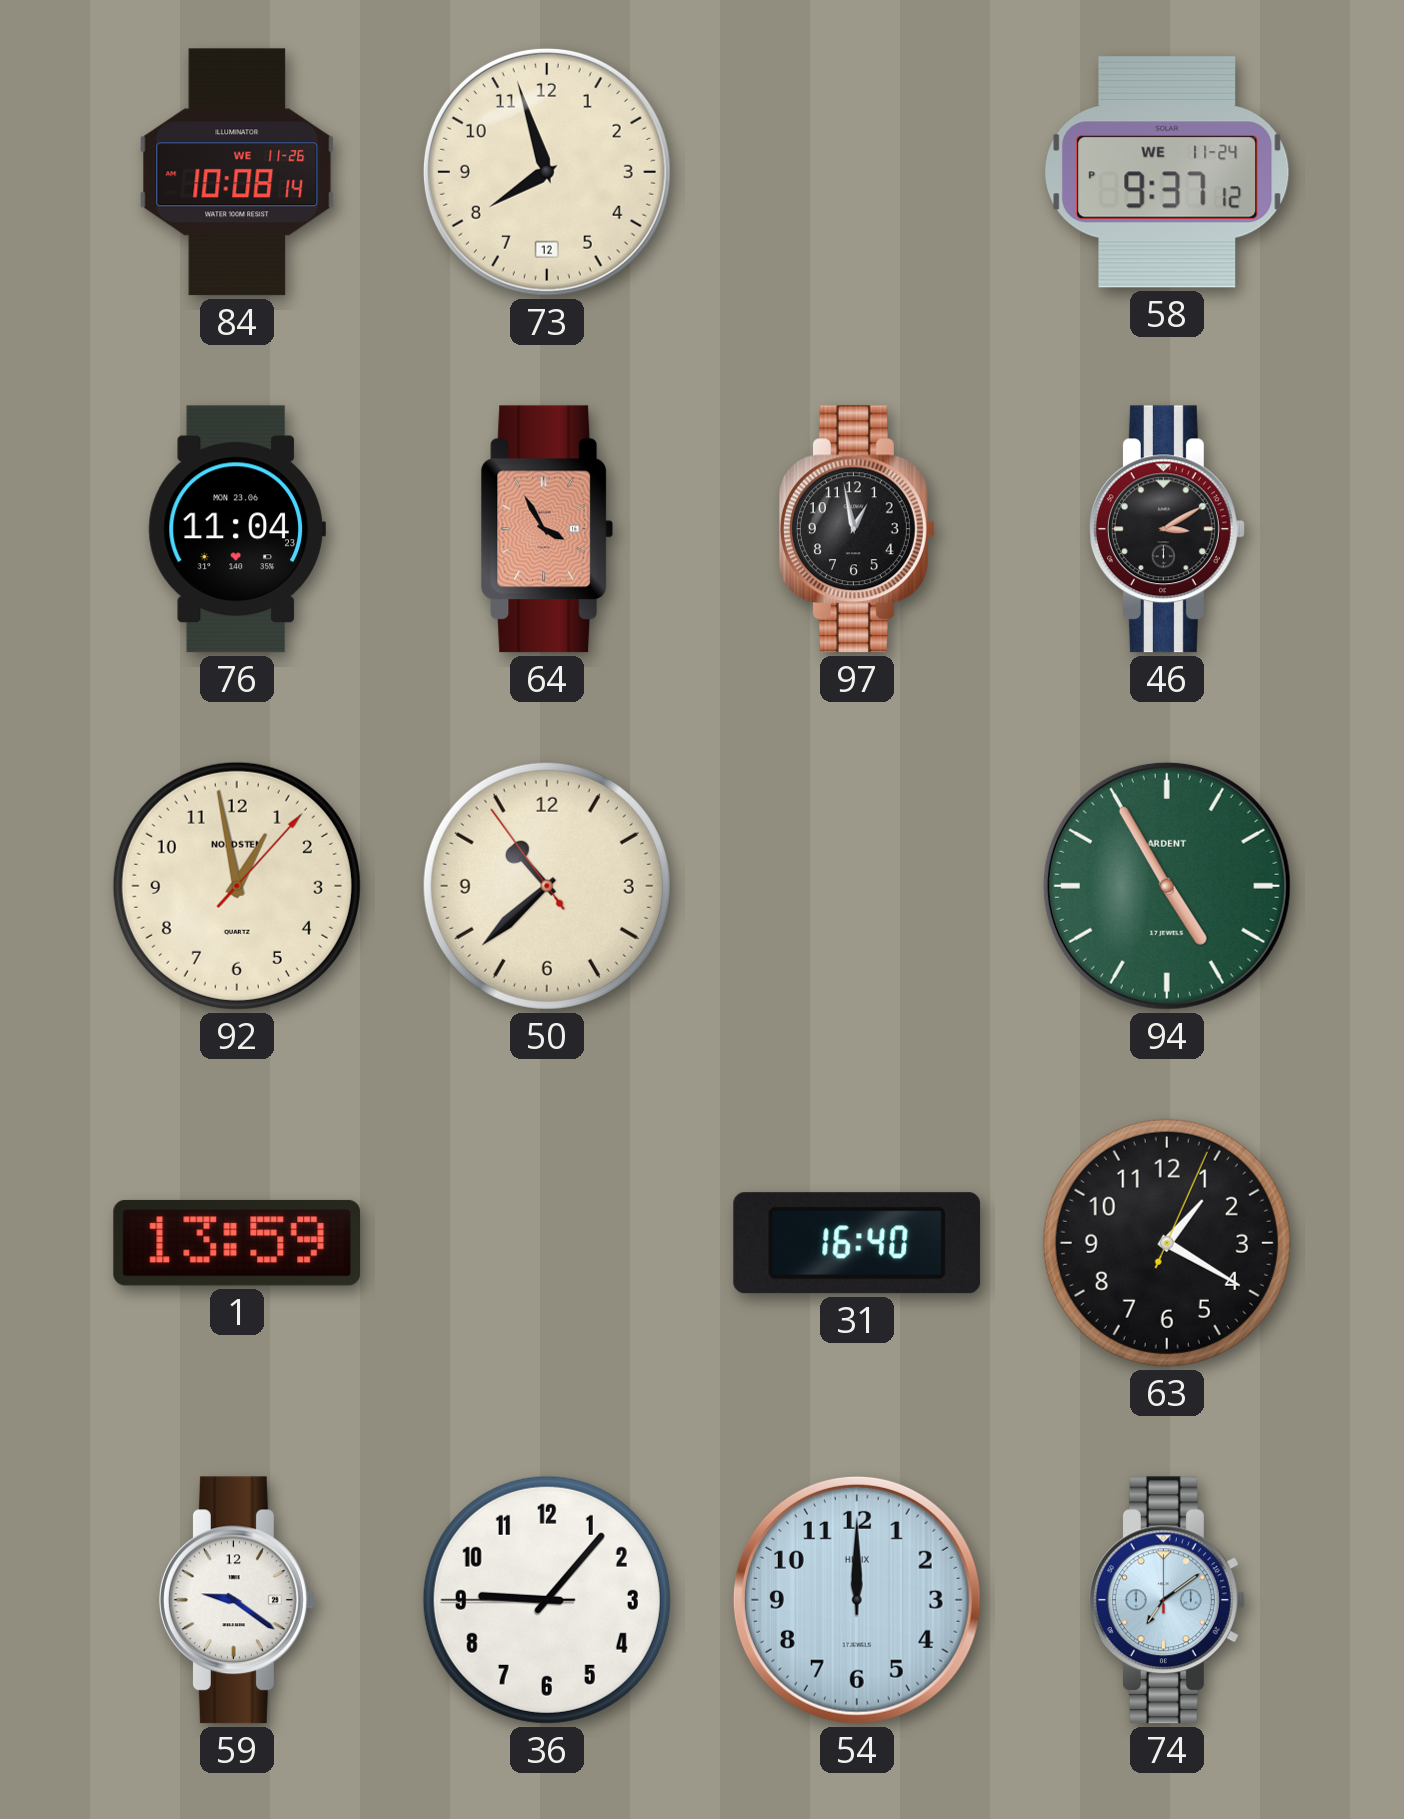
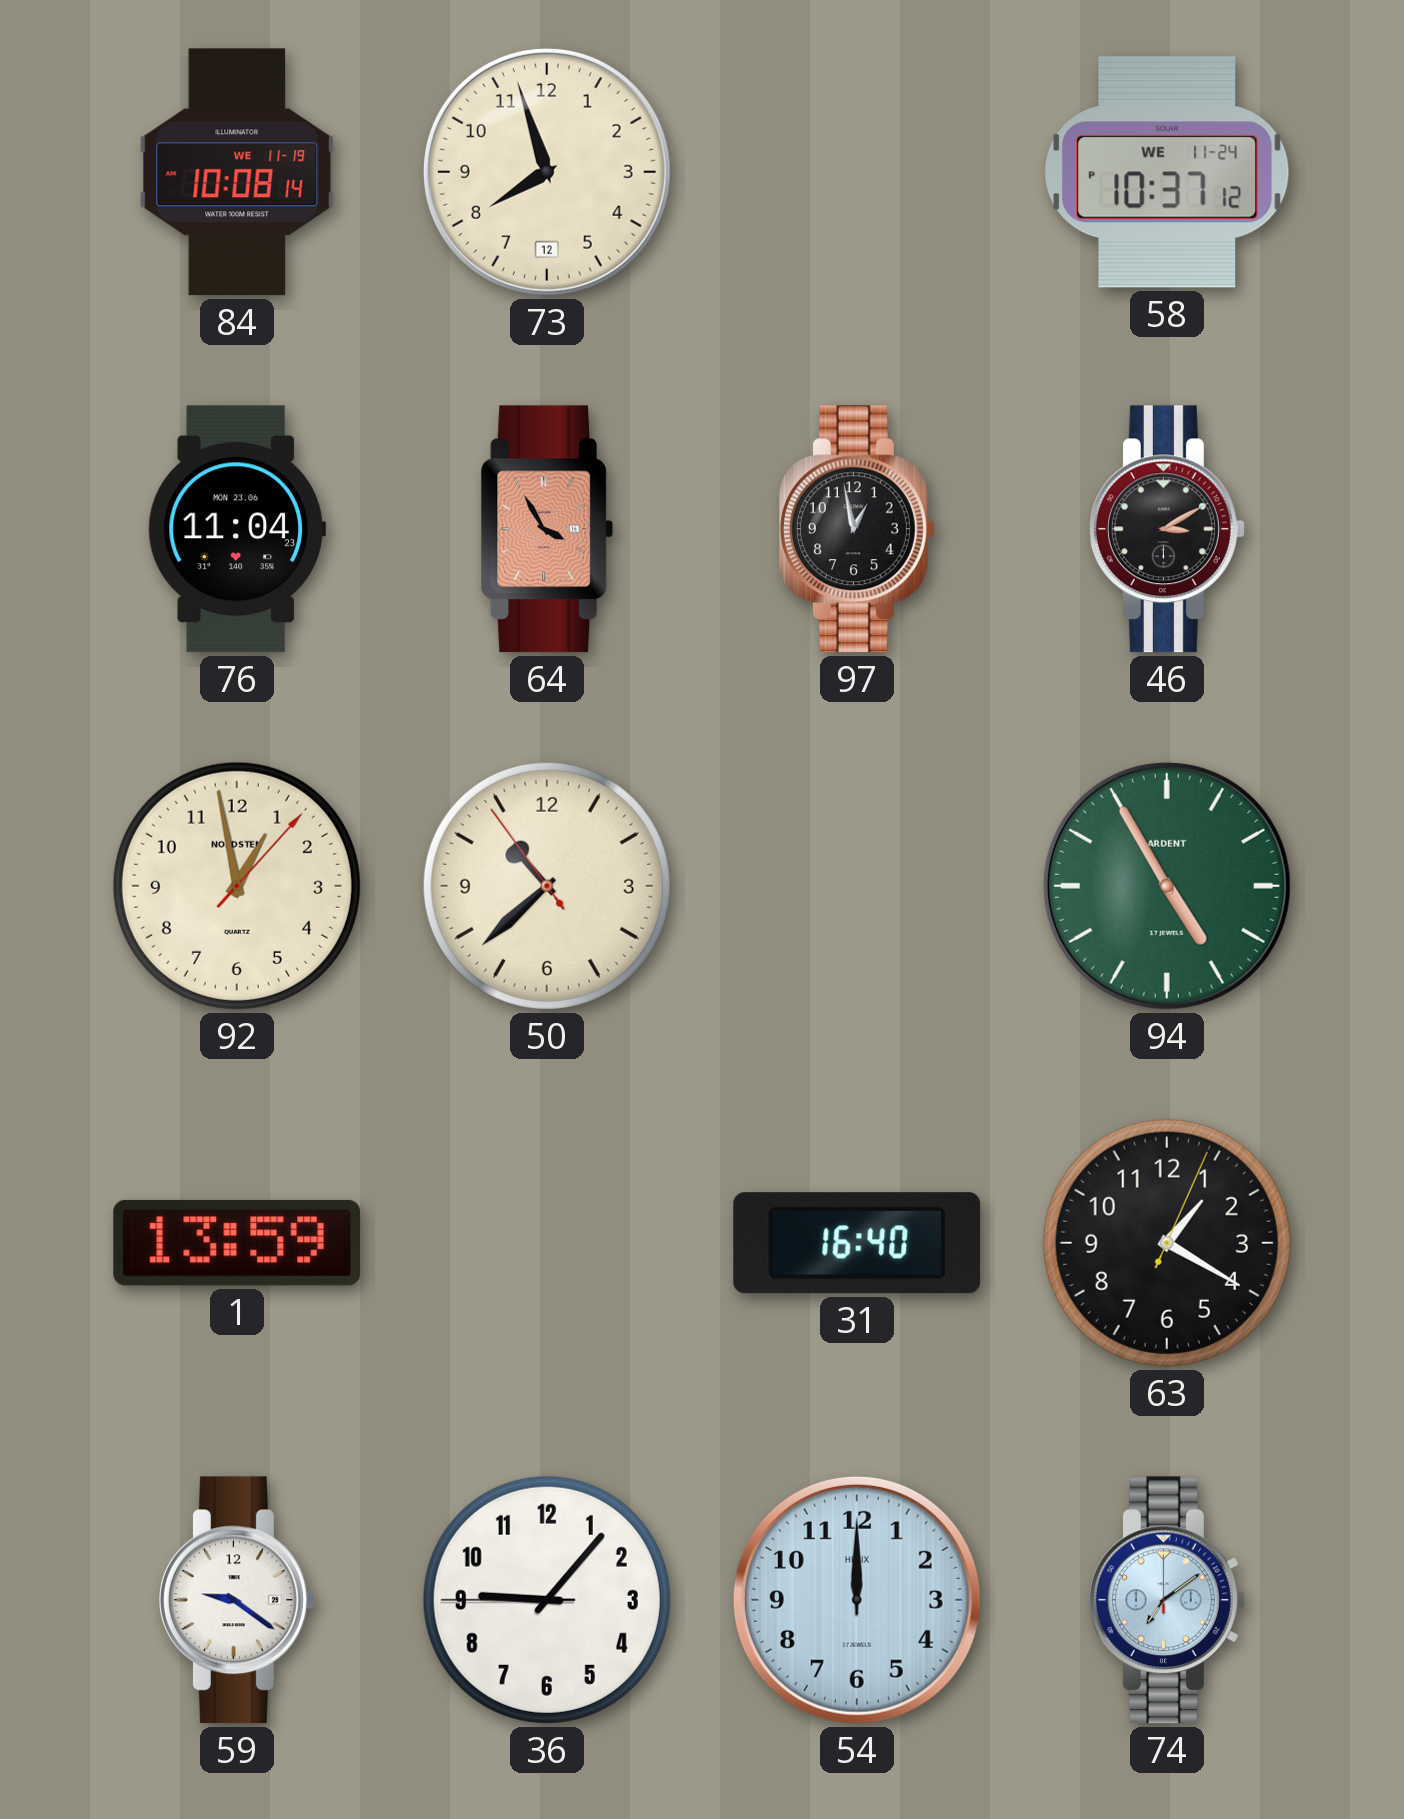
84 date: WE 11-26 -> WE 11-19
58: 9:37 -> 10:37
